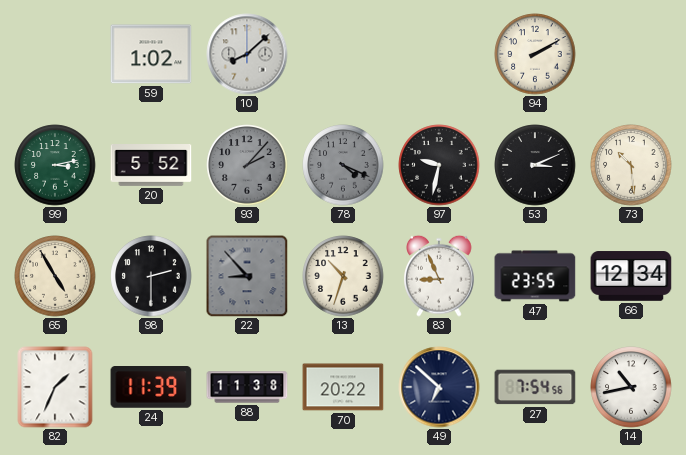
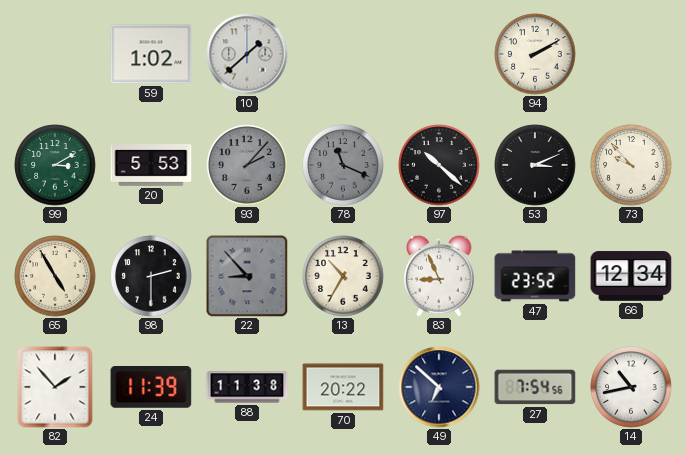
10: 8:08 -> 1:38
99: 3:13 -> 3:10
20: 5:52 -> 5:53
78: 4:19 -> 11:19
97: 9:32 -> 10:22
73: 10:29 -> 9:53
13: 10:33 -> 10:35
47: 23:55 -> 23:52
82: 1:34 -> 1:53
